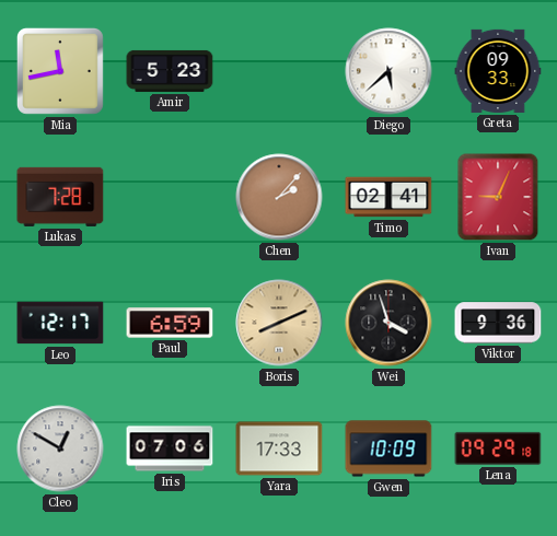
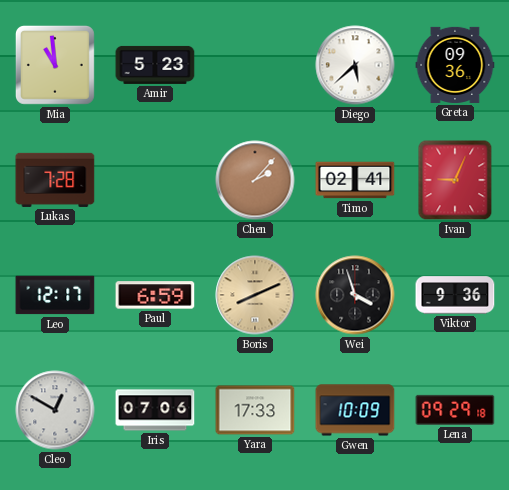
Mia: 11:43 -> 10:59
Greta: 09:33 -> 09:36
